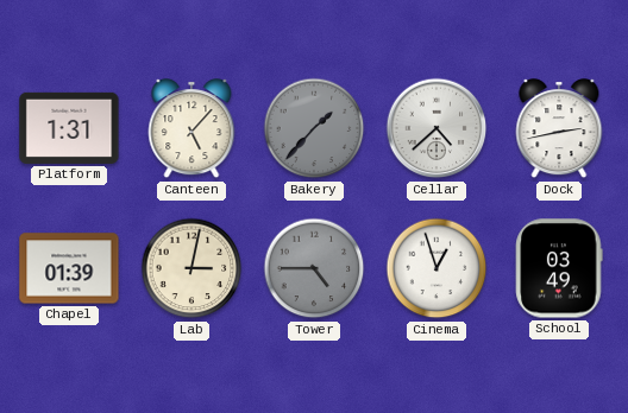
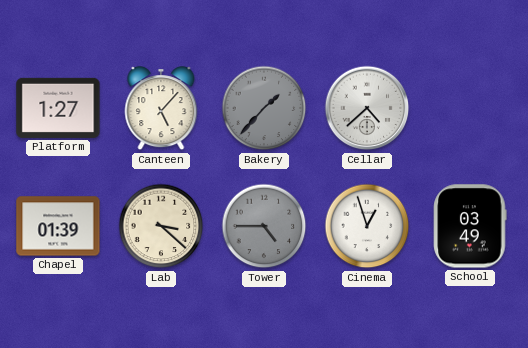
Platform: 1:31 -> 1:27
Dock: 2:43 -> none
Lab: 3:02 -> 3:22
